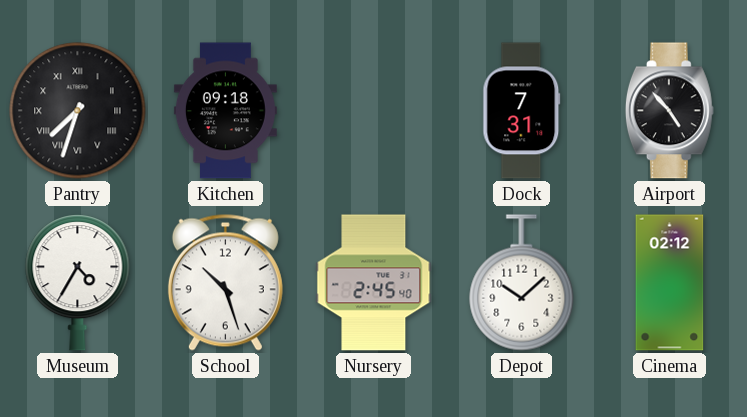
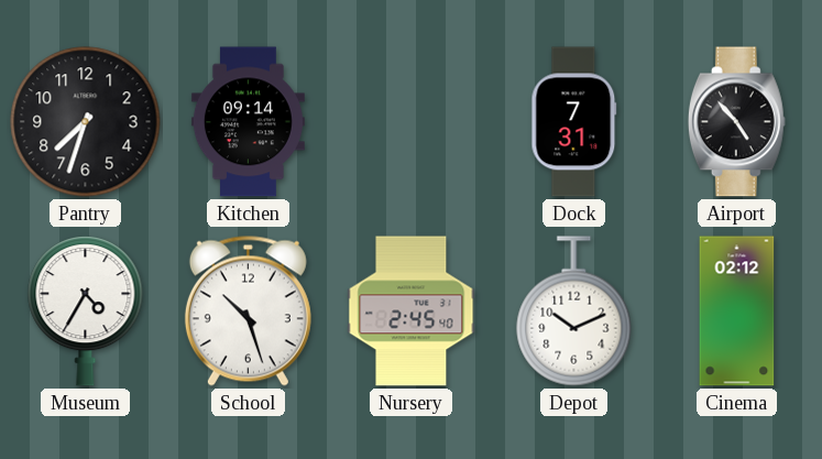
Pantry numerals: Roman -> Arabic
Kitchen: 09:18 -> 09:14
Depot: 10:08 -> 10:11
